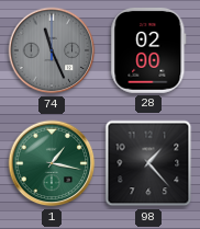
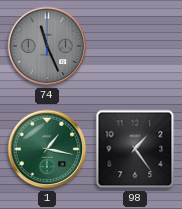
28: 02:00 -> none
98: 1:23 -> 1:24
